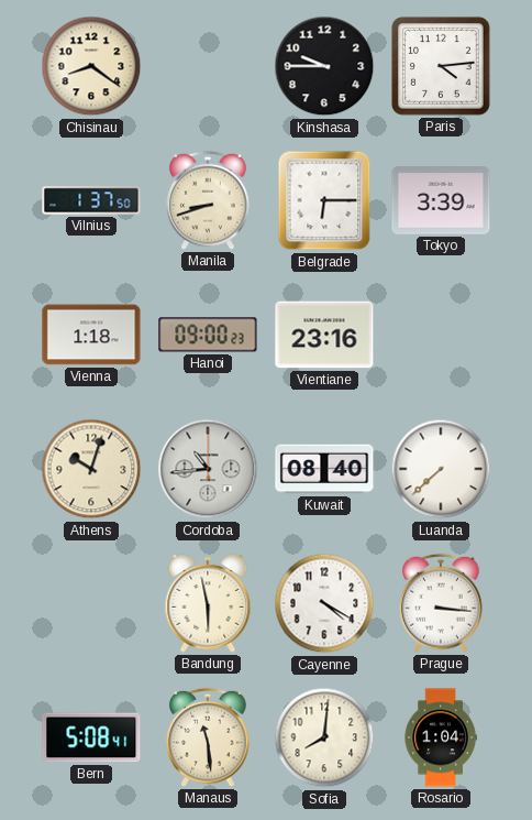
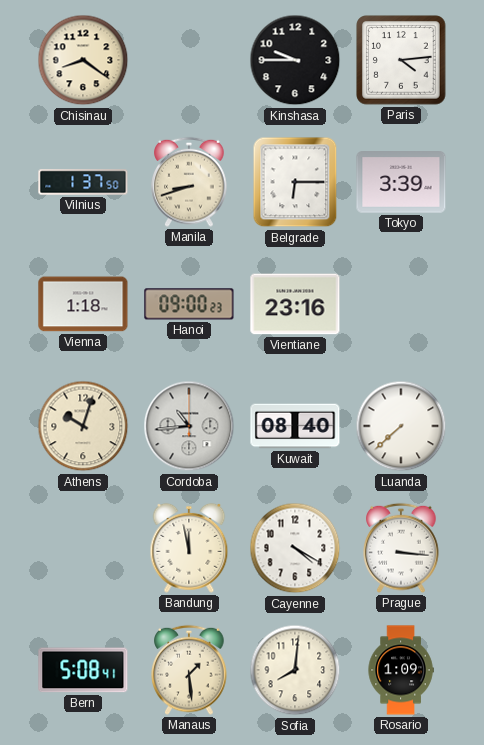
Bandung: 5:58 -> 11:58
Manaus: 11:29 -> 1:29
Rosario: 1:04 -> 1:09
